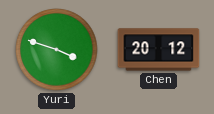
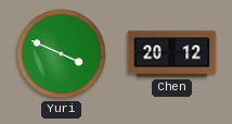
Yuri: 3:48 -> 3:49
